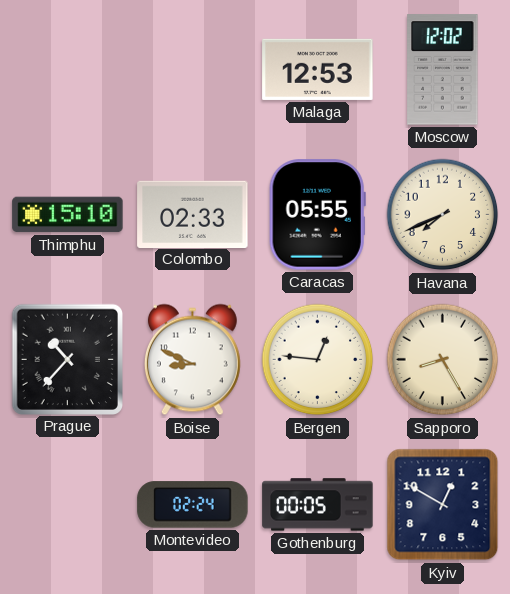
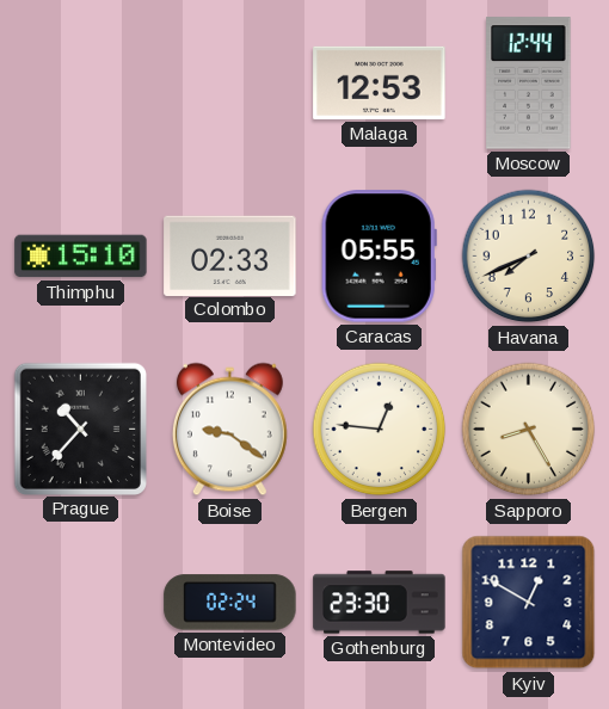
Moscow: 12:02 -> 12:44
Boise: 8:49 -> 9:21
Gothenburg: 00:05 -> 23:30
